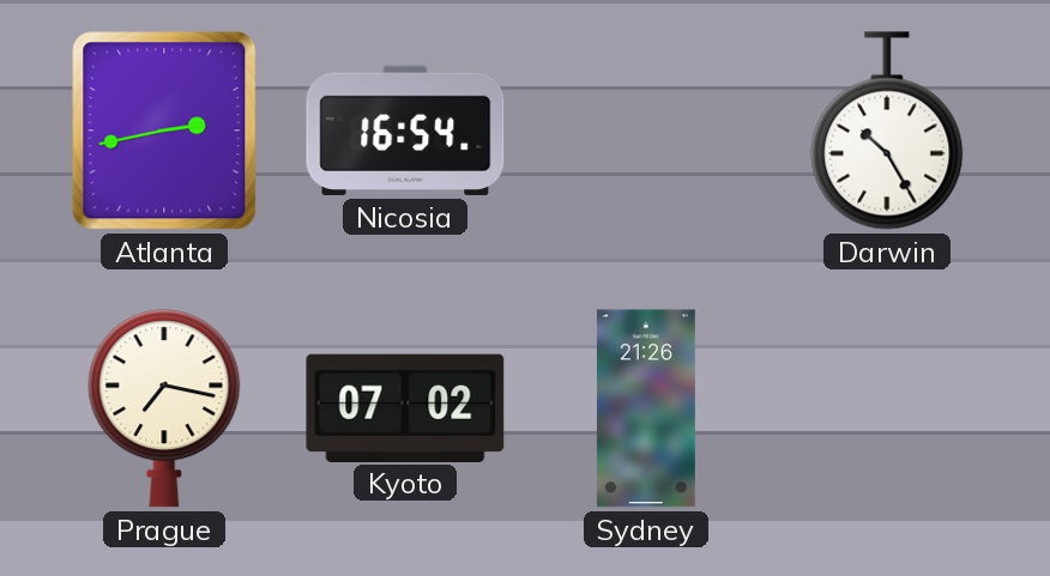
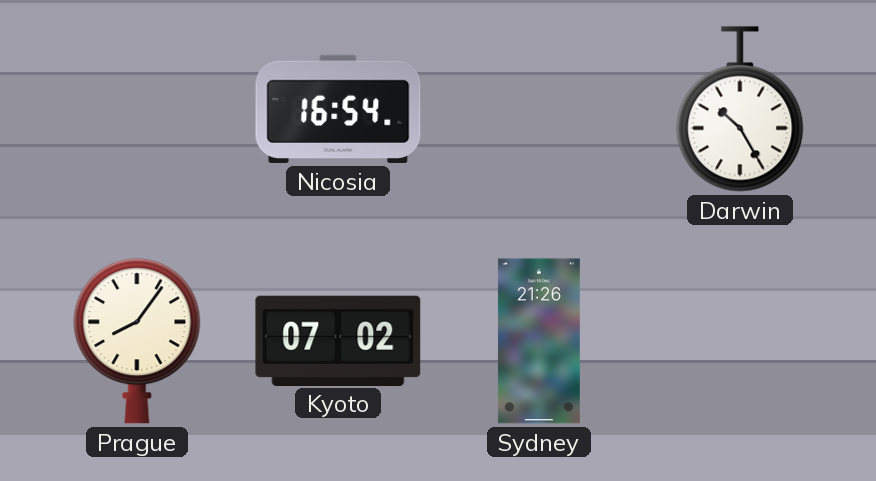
Atlanta: 2:43 -> none
Prague: 7:17 -> 8:06
